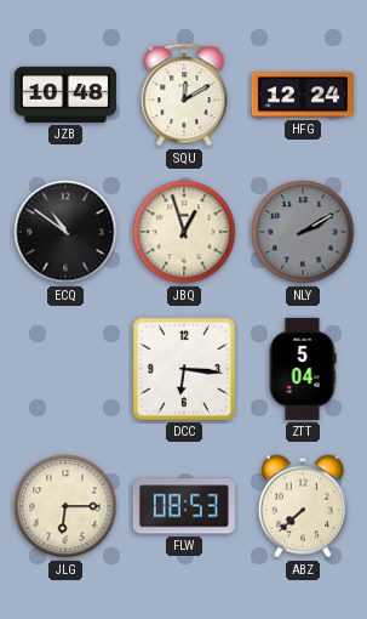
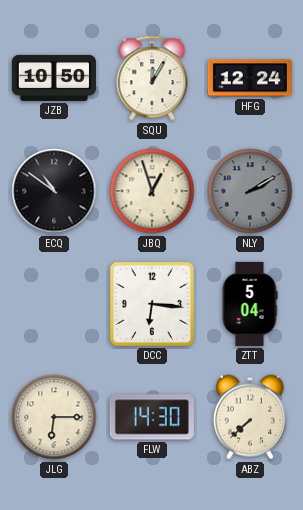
JZB: 10:48 -> 10:50
SQU: 12:10 -> 12:05
FLW: 08:53 -> 14:30
